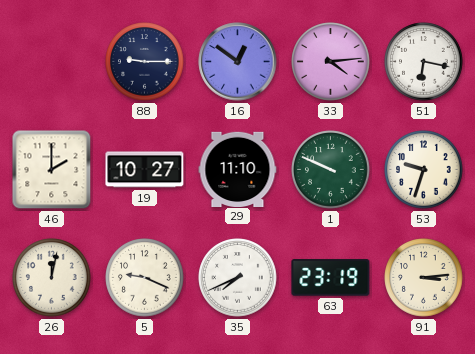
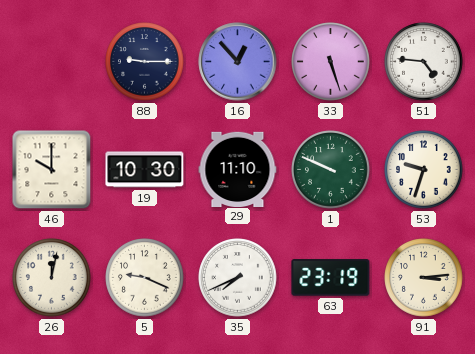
16: 12:51 -> 12:53
33: 4:14 -> 5:27
51: 6:17 -> 4:46
46: 2:00 -> 10:00
19: 10:27 -> 10:30
